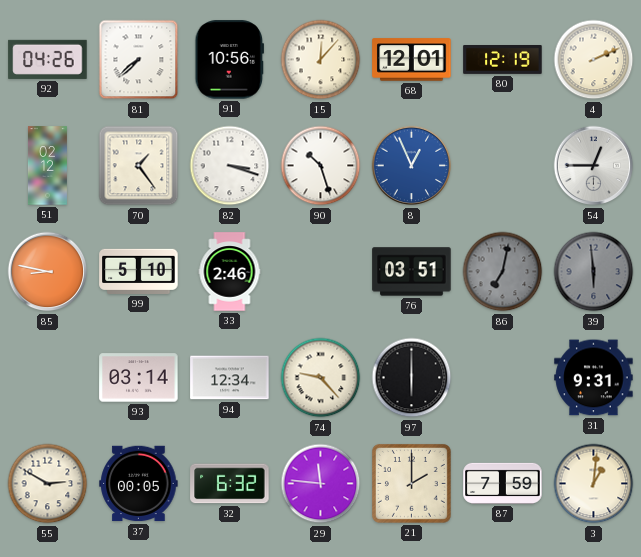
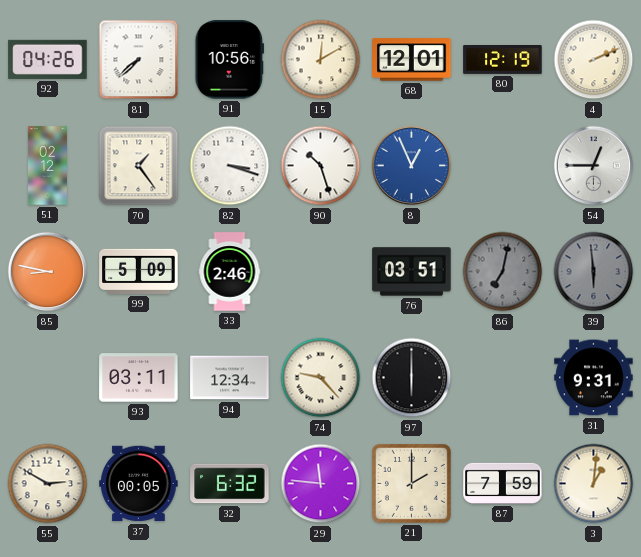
15: 12:07 -> 12:10
99: 5:10 -> 5:09
93: 03:14 -> 03:11
